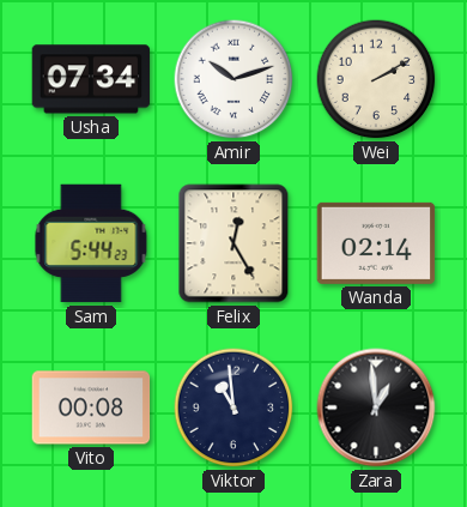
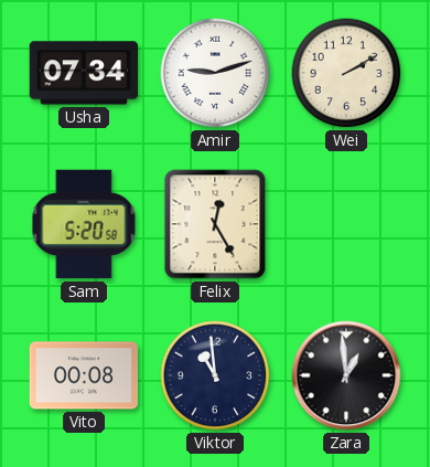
Amir: 10:12 -> 9:12
Sam: 5:44 -> 5:20
Wanda: 02:14 -> none
